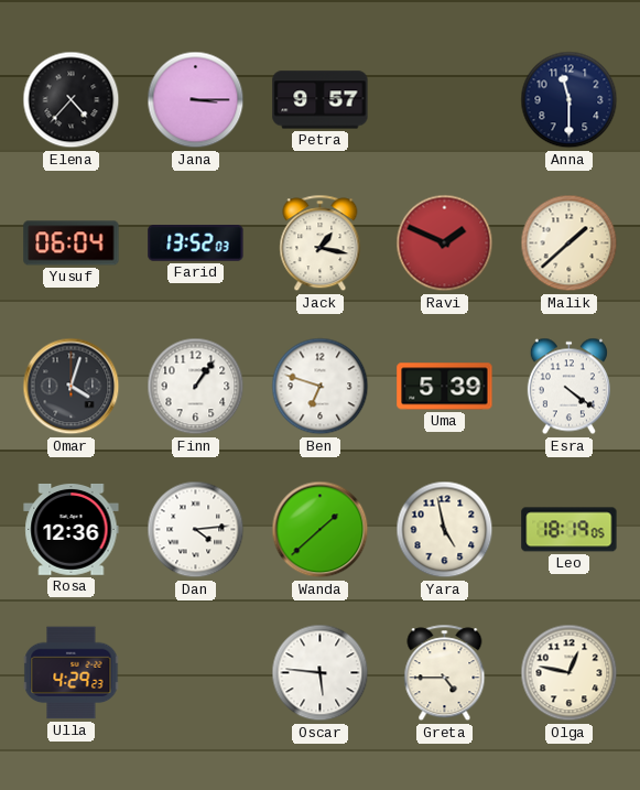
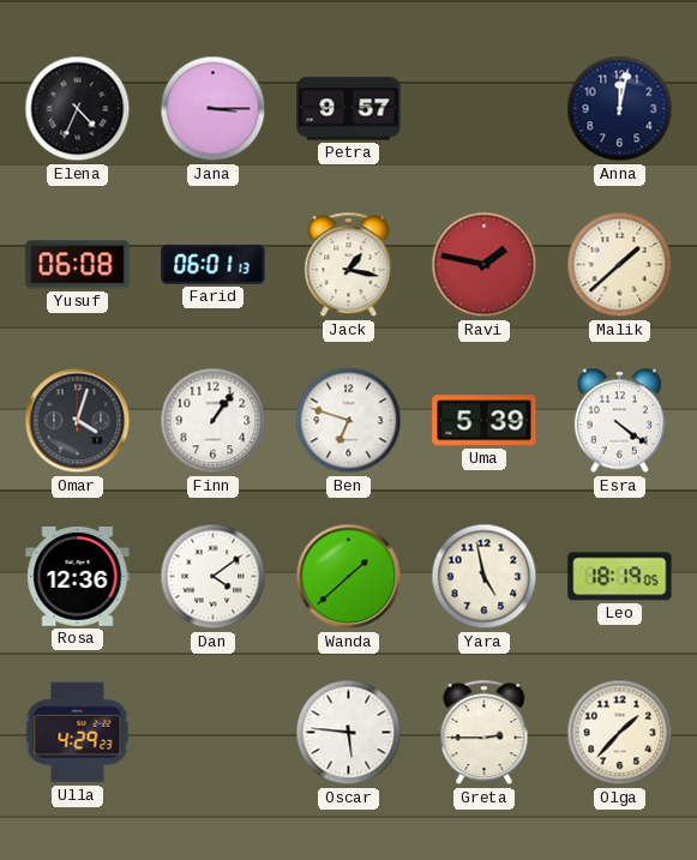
Elena: 4:37 -> 4:34
Anna: 11:30 -> 12:02
Yusuf: 06:04 -> 06:08
Farid: 13:52 -> 06:01
Ravi: 1:49 -> 1:47
Dan: 4:14 -> 4:09
Greta: 4:45 -> 2:45
Olga: 12:47 -> 1:37
